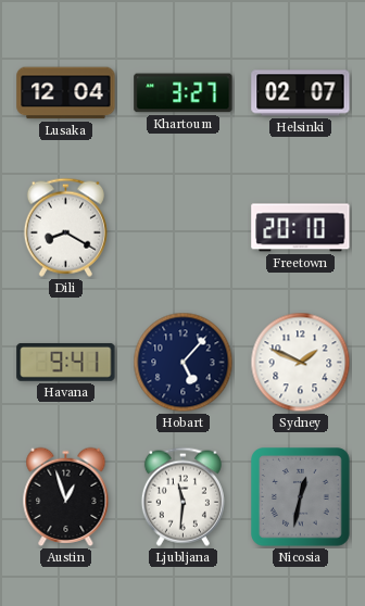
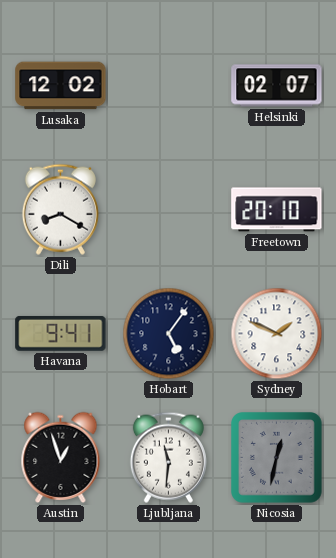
Lusaka: 12:04 -> 12:02
Khartoum: 3:27 -> none
Hobart: 5:07 -> 5:06
